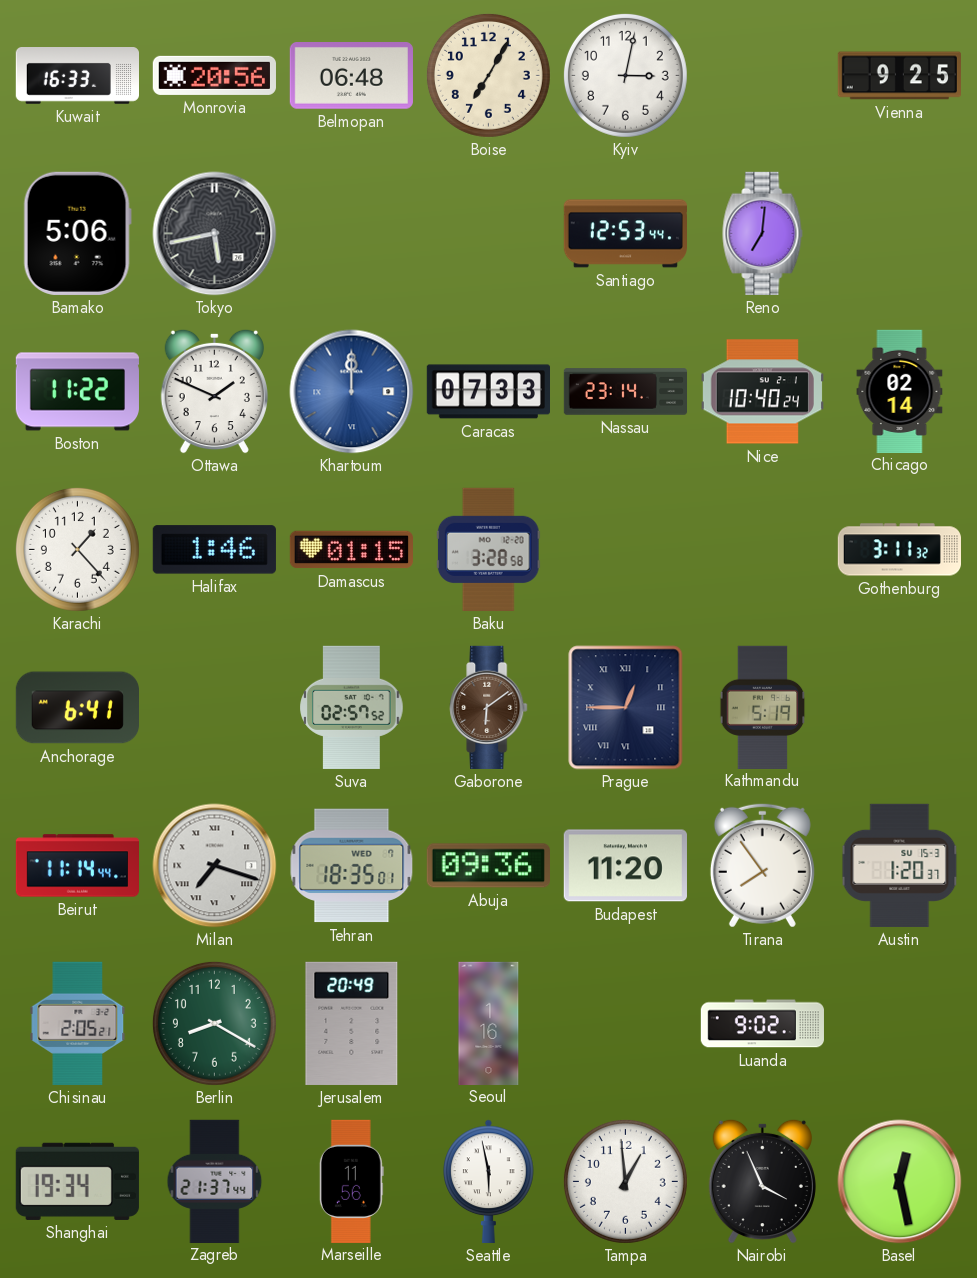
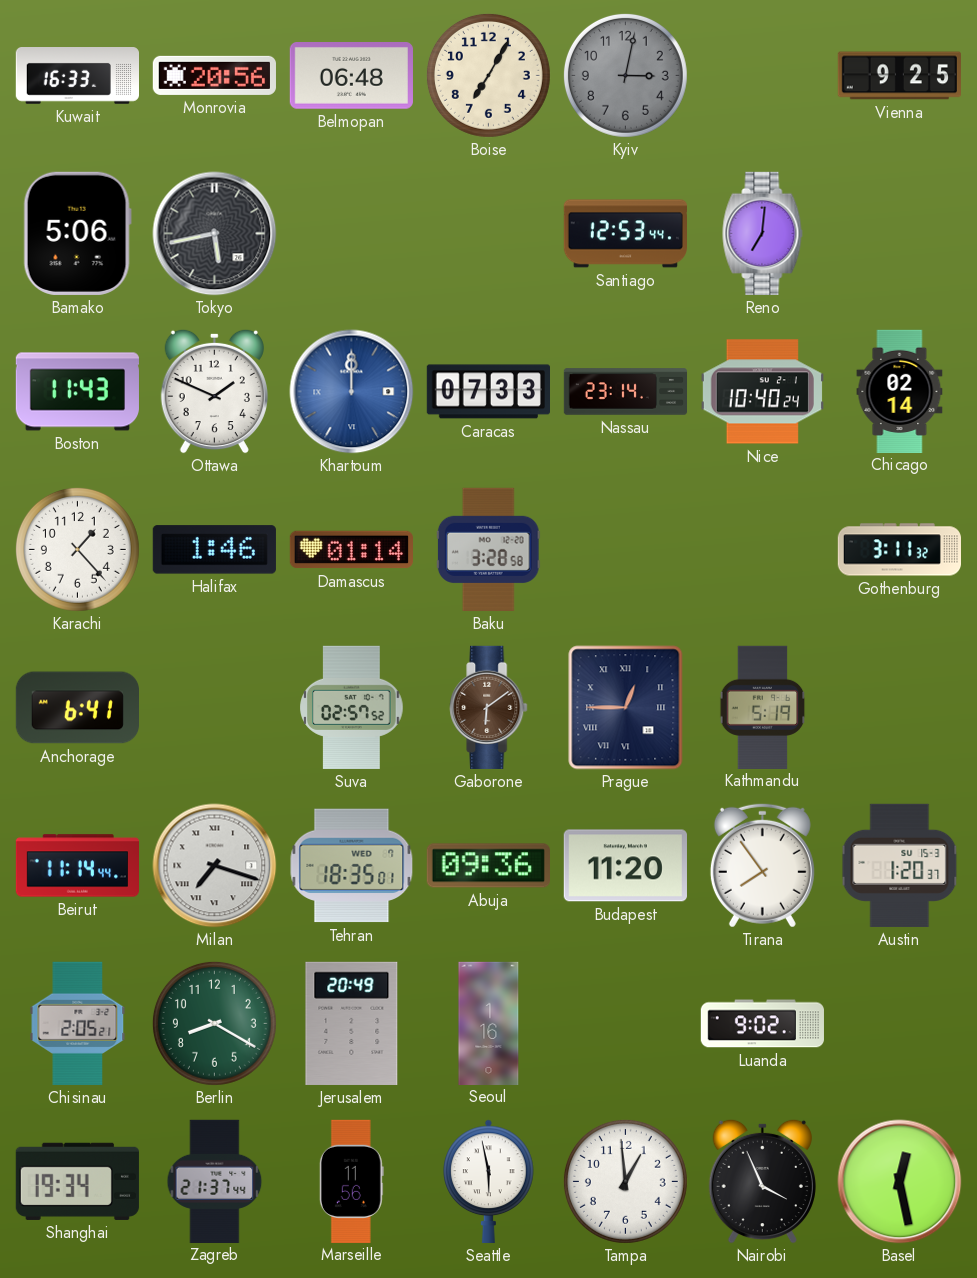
Kyiv dial: white -> grey
Boston: 11:22 -> 11:43
Damascus: 01:15 -> 01:14
